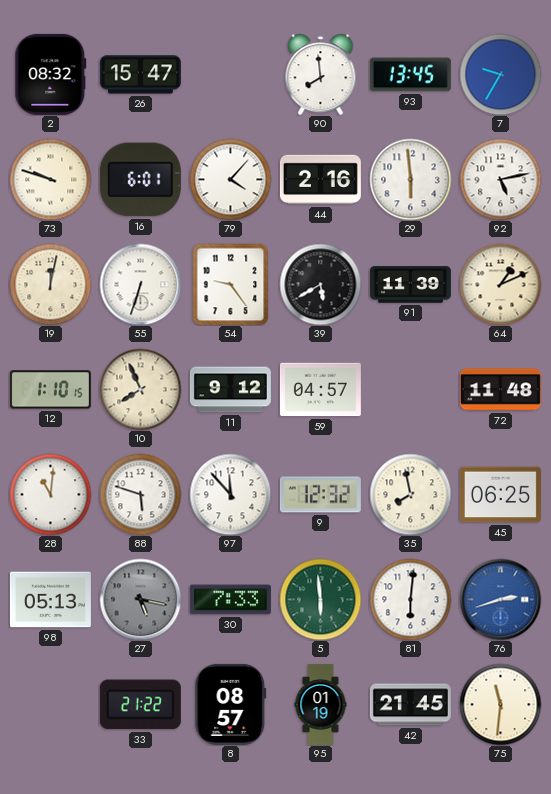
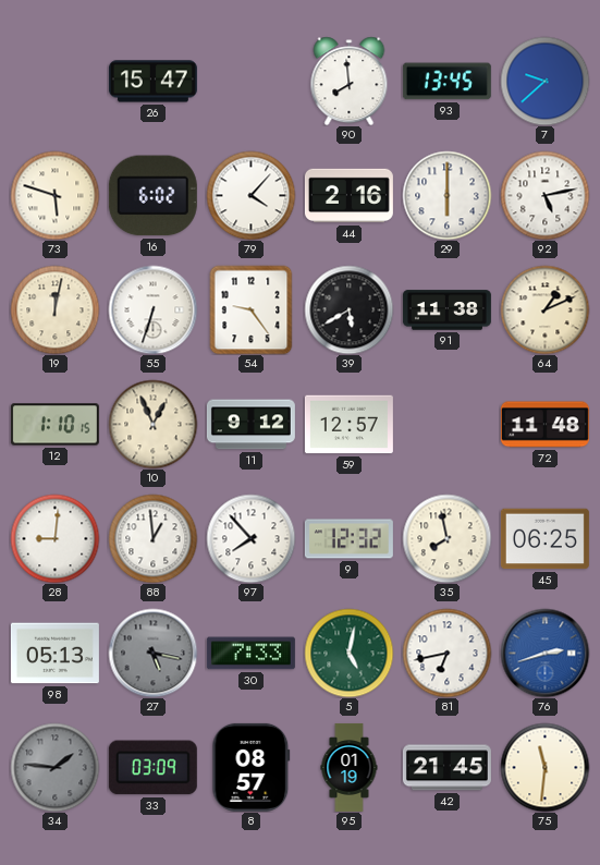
2: 08:32 -> none
7: 9:35 -> 9:38
73: 9:48 -> 5:48
16: 6:01 -> 6:02
29: 5:59 -> 6:00
91: 11:39 -> 11:38
10: 7:56 -> 12:56
59: 04:57 -> 12:57
28: 11:01 -> 9:01
88: 5:48 -> 12:59
97: 11:53 -> 7:53
5: 5:59 -> 5:02
81: 6:01 -> 6:43
34: none -> 1:46
33: 21:22 -> 03:09
